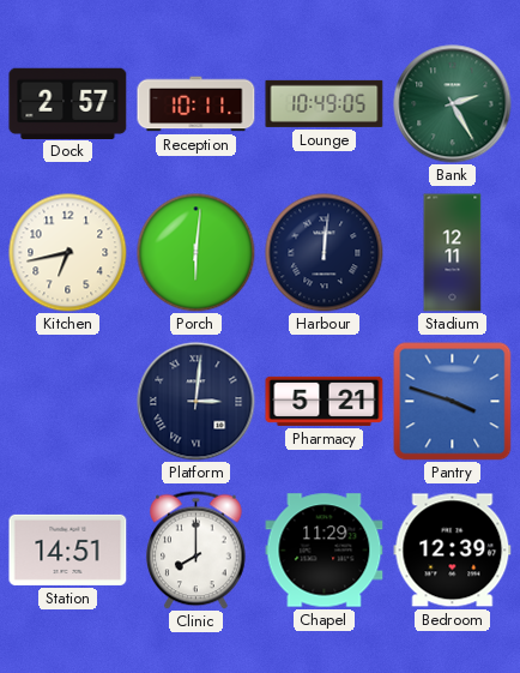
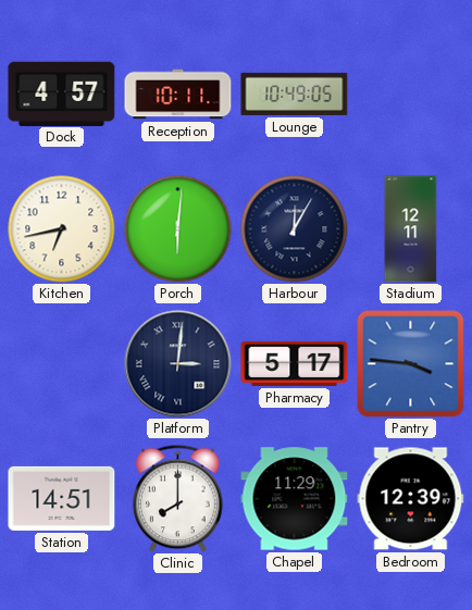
Dock: 2:57 -> 4:57
Bank: 2:25 -> none
Harbour: 12:01 -> 12:05
Pharmacy: 5:21 -> 5:17
Pantry: 3:48 -> 3:46
